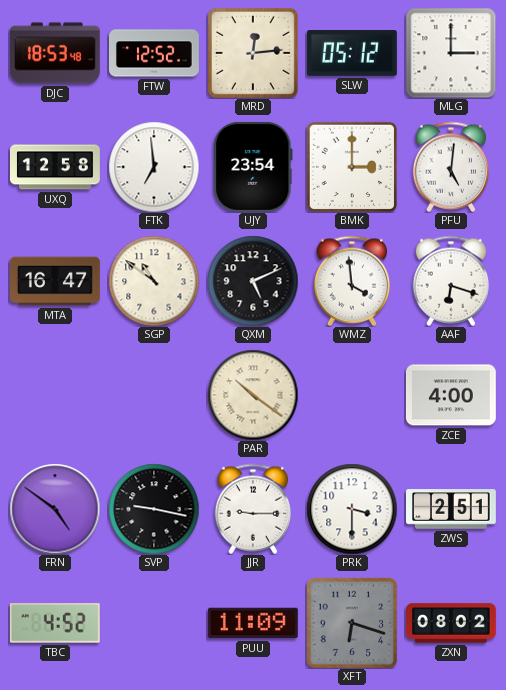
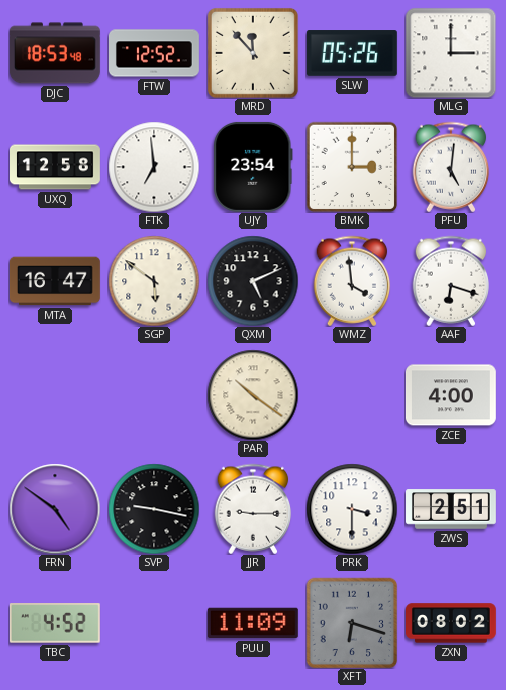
MRD: 12:14 -> 11:53
SLW: 05:12 -> 05:26
SGP: 10:51 -> 5:51
